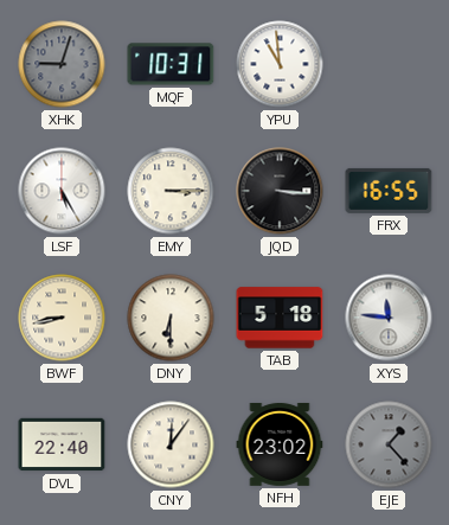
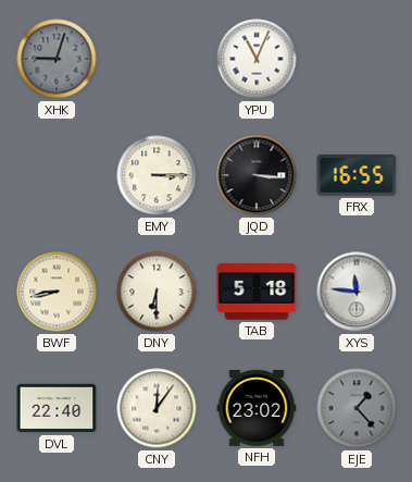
MQF: 10:31 -> none
YPU: 10:59 -> 11:04
LSF: 5:25 -> none
